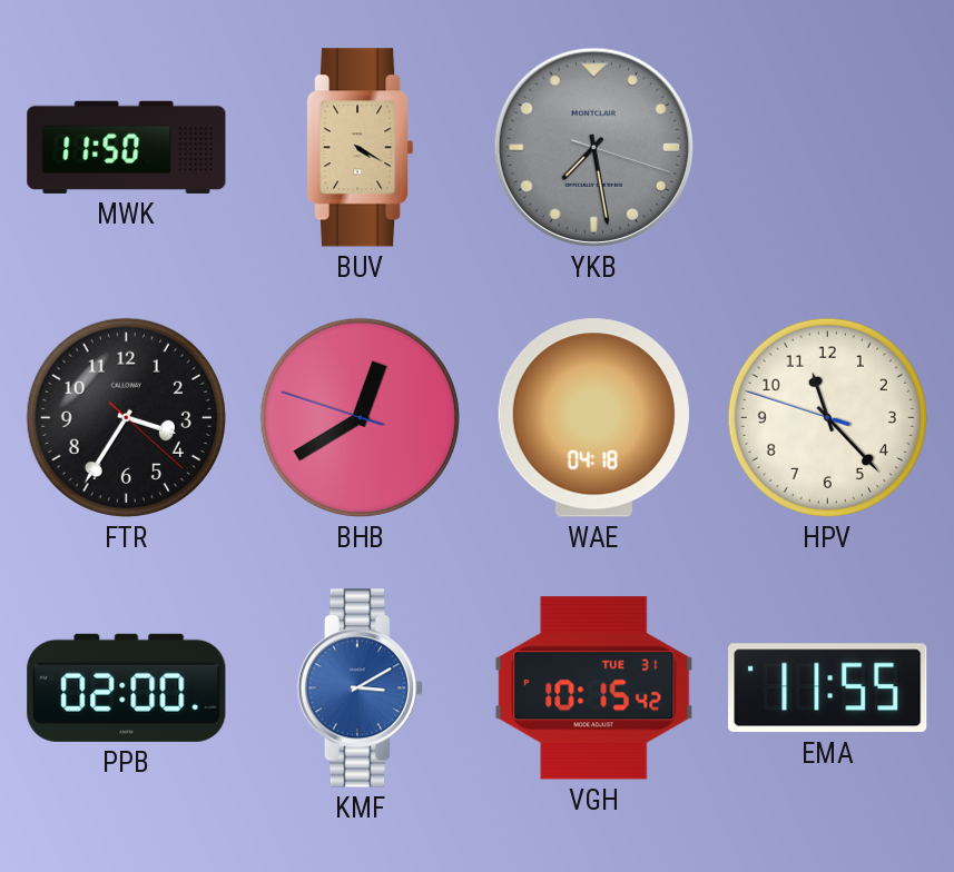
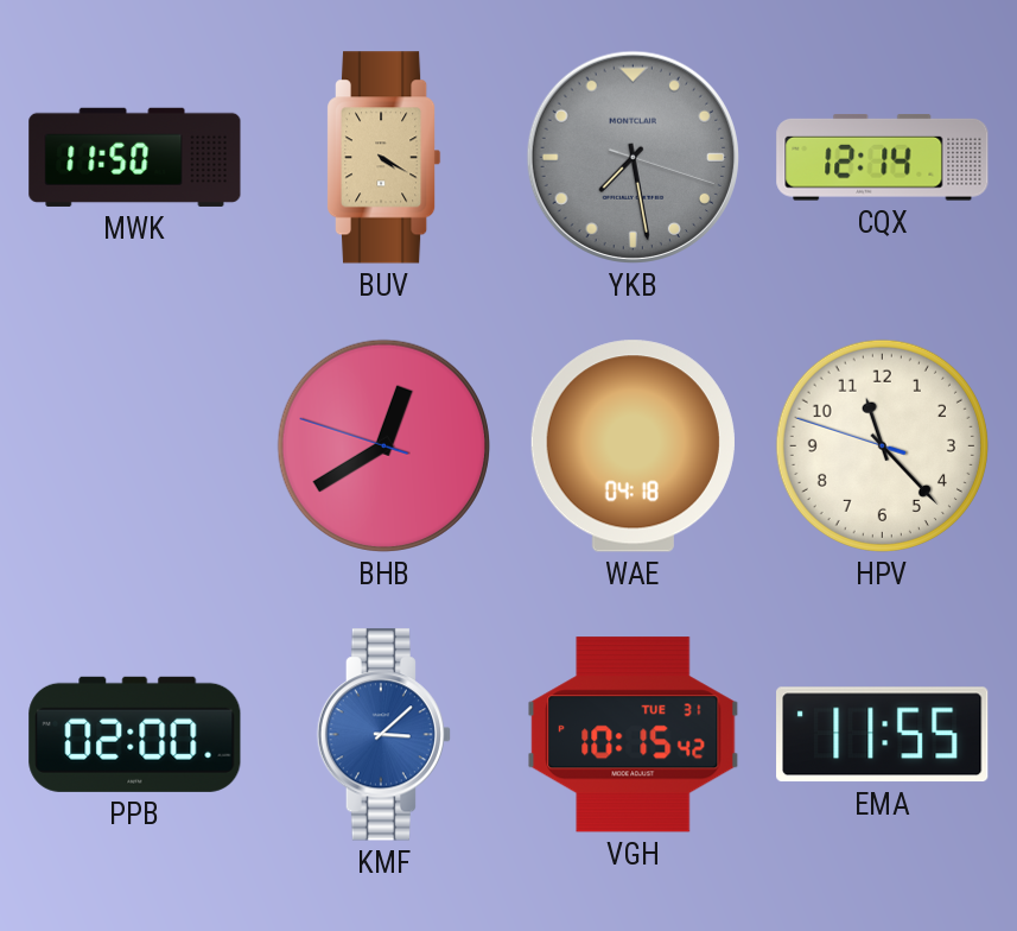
CQX: none -> 12:14
FTR: 3:35 -> none
KMF: 3:10 -> 3:08
